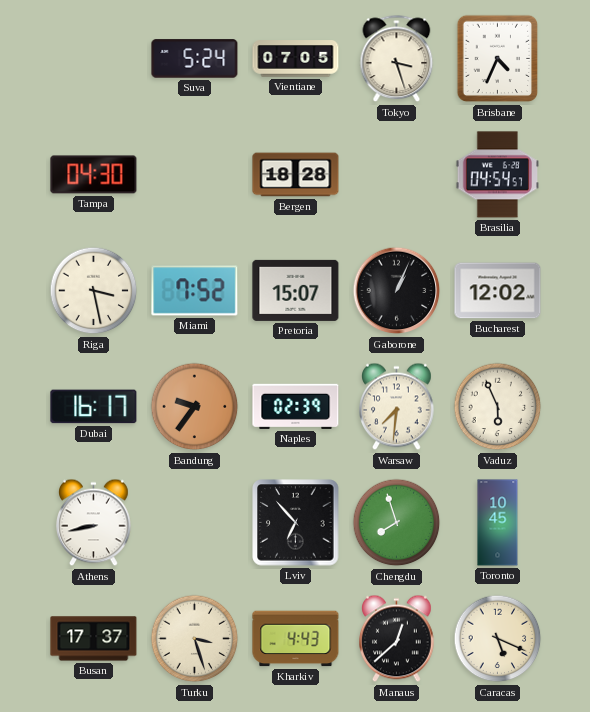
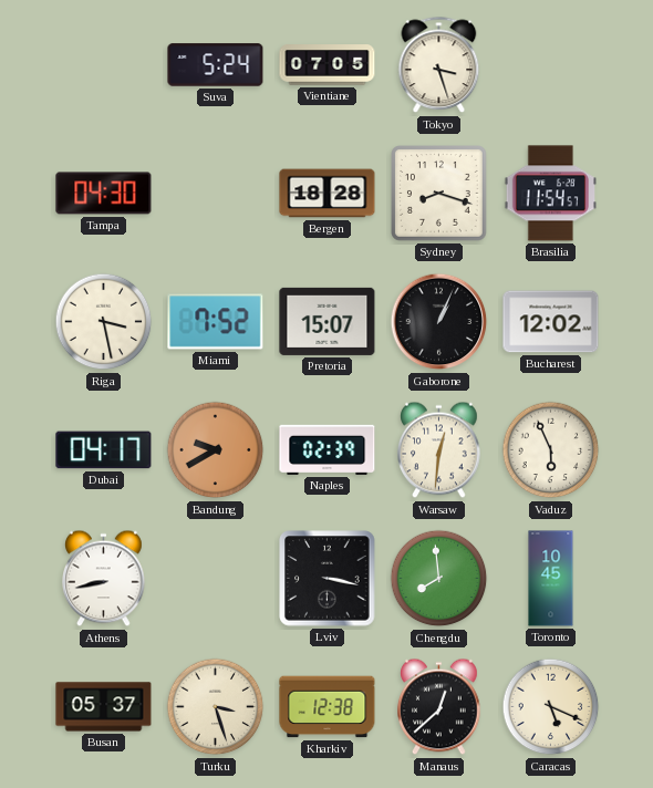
Brisbane: 4:34 -> none
Sydney: none -> 8:18
Brasilia: 04:54 -> 11:54
Dubai: 16:17 -> 04:17
Bandung: 9:36 -> 9:40
Warsaw: 7:31 -> 12:31
Lviv: 6:53 -> 3:17
Chengdu: 7:57 -> 7:59
Busan: 17:37 -> 05:37
Kharkiv: 4:43 -> 12:38
